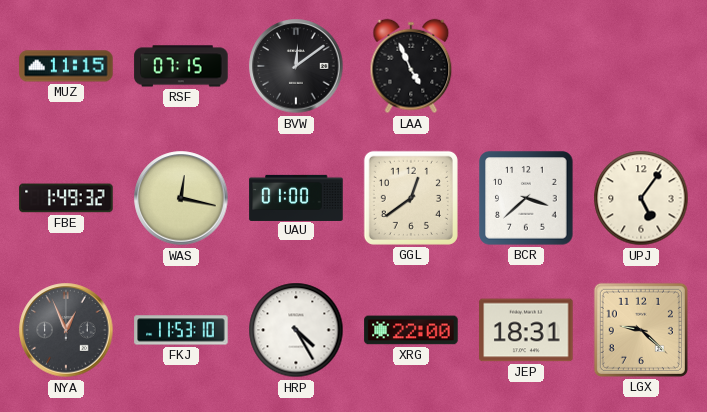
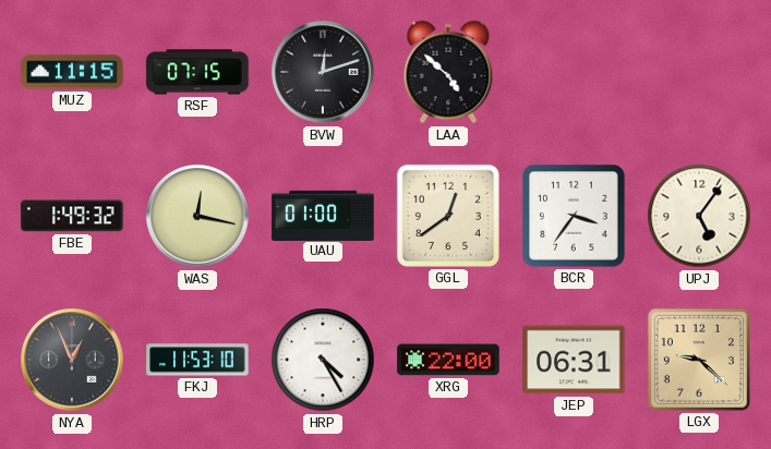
BVW: 12:09 -> 12:12
LAA: 4:56 -> 4:52
BCR: 3:38 -> 3:36
JEP: 18:31 -> 06:31
